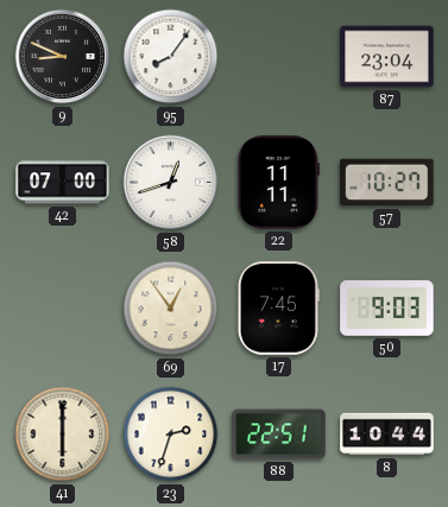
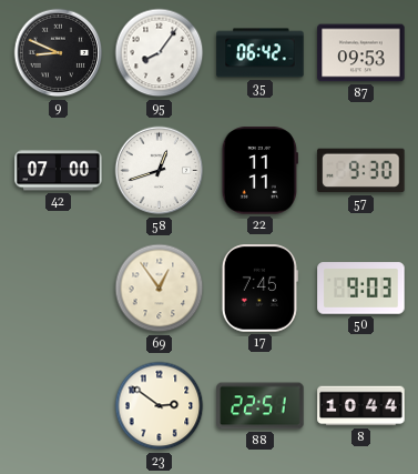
35: none -> 06:42
87: 23:04 -> 09:53
57: 10:27 -> 9:30
41: 6:00 -> none
23: 2:33 -> 2:51
